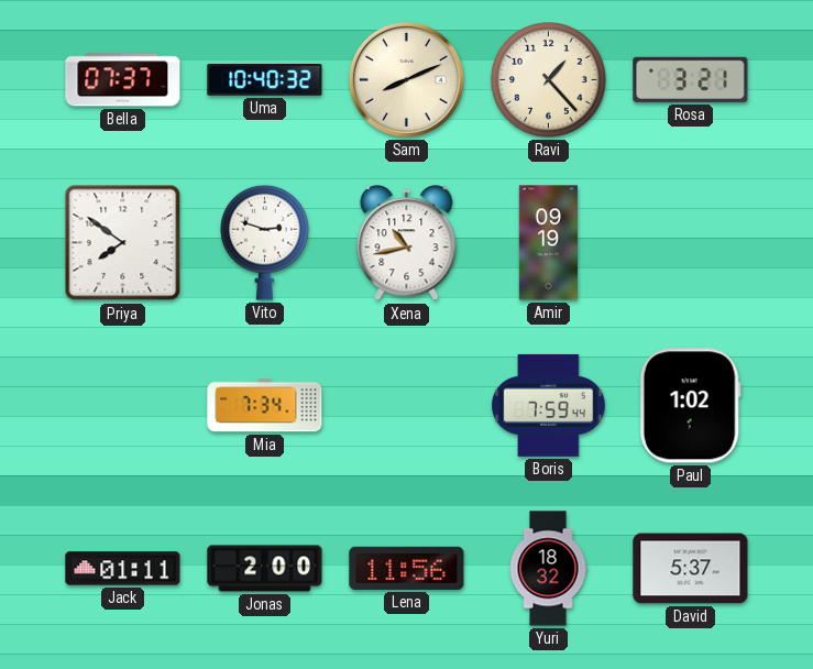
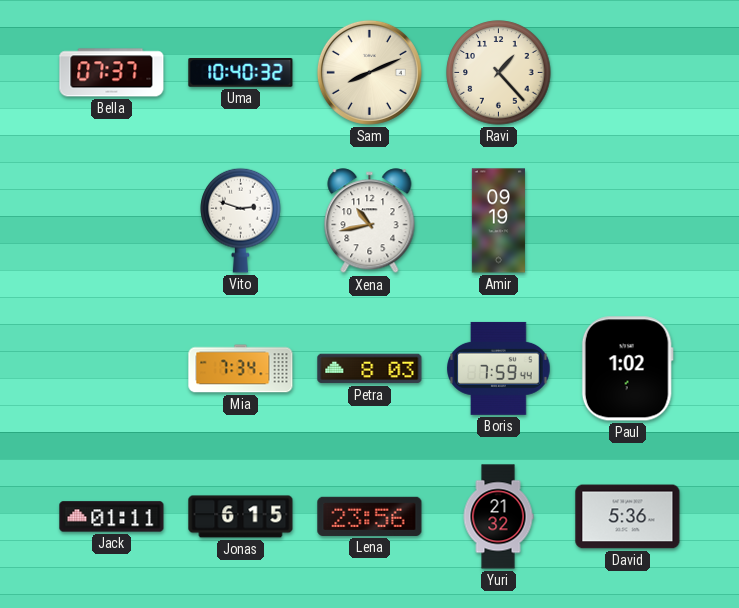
Rosa: 3:21 -> none
Priya: 7:51 -> none
Petra: none -> 8:03
Jonas: 2:00 -> 6:15
Lena: 11:56 -> 23:56
Yuri: 18:32 -> 21:32
David: 5:37 -> 5:36
